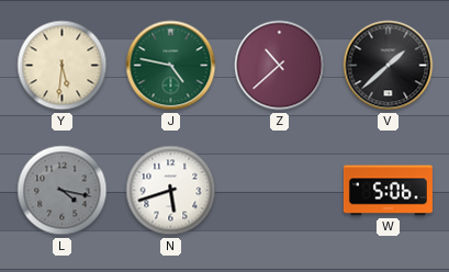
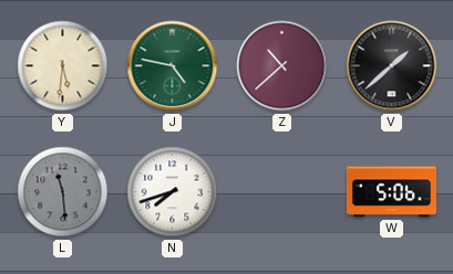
L: 4:17 -> 11:29
N: 5:42 -> 7:42
